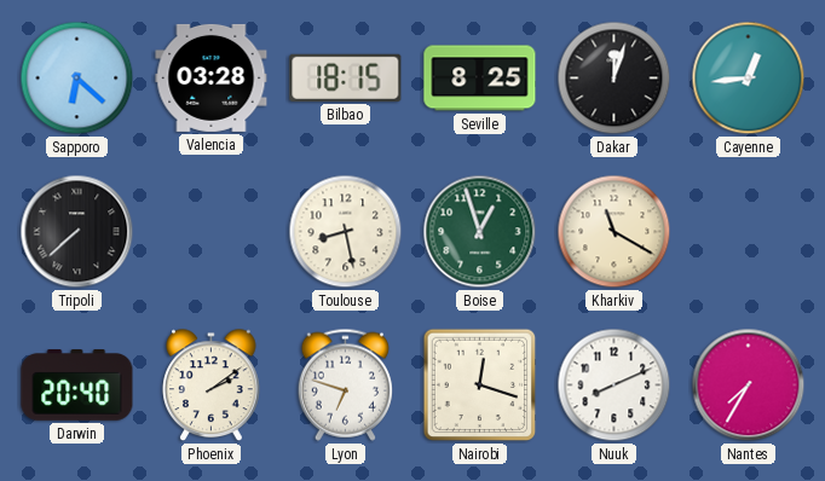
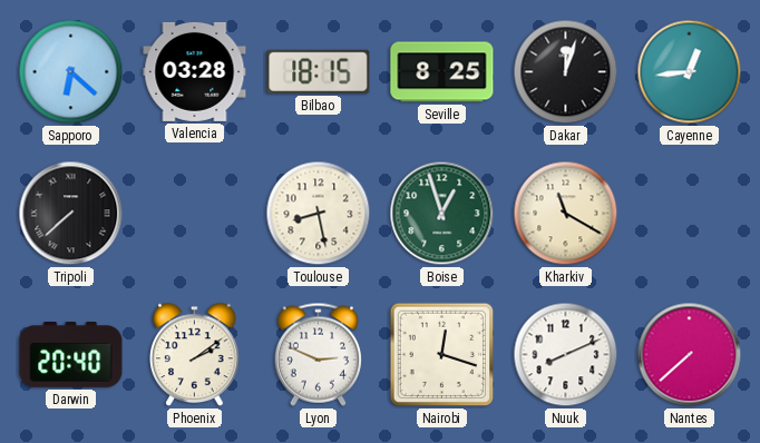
Lyon: 6:48 -> 2:49
Nantes: 7:35 -> 7:38
